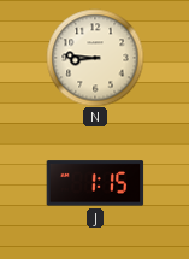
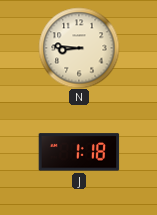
J: 1:15 -> 1:18
